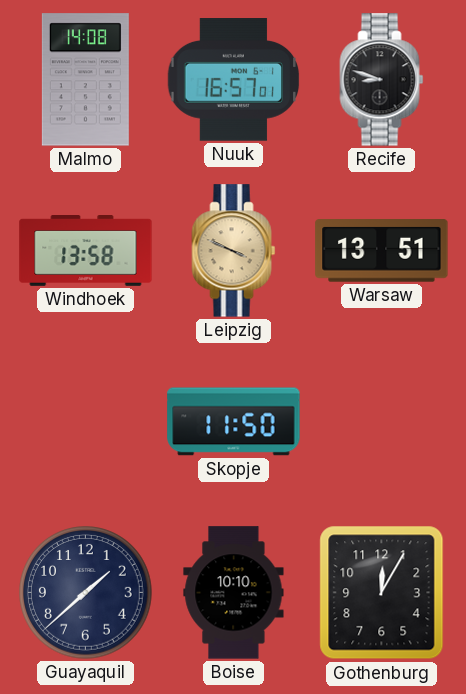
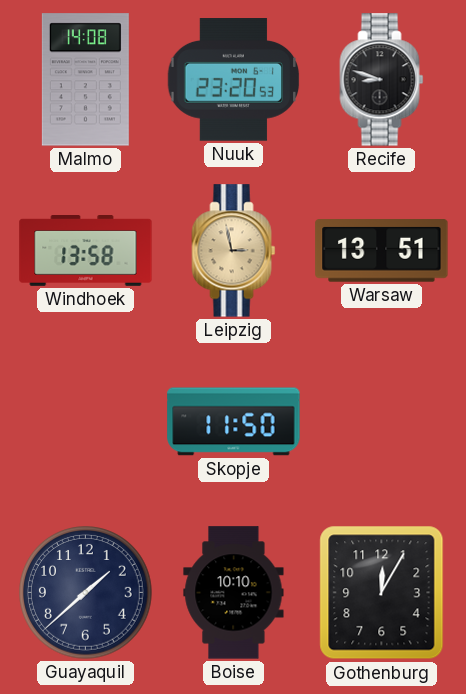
Nuuk: 16:57 -> 23:20
Leipzig: 3:49 -> 2:58
